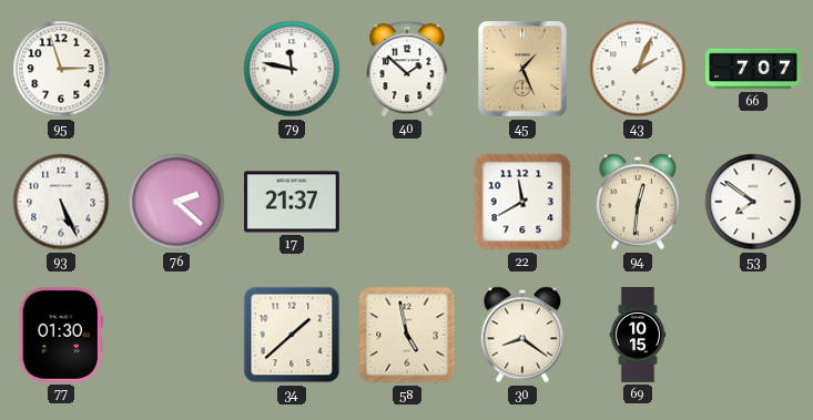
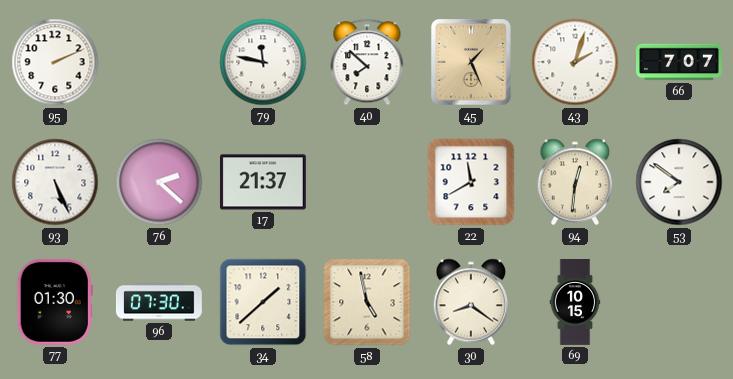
95: 2:57 -> 2:11
40: 1:52 -> 7:52
43: 2:04 -> 2:03
96: none -> 07:30
